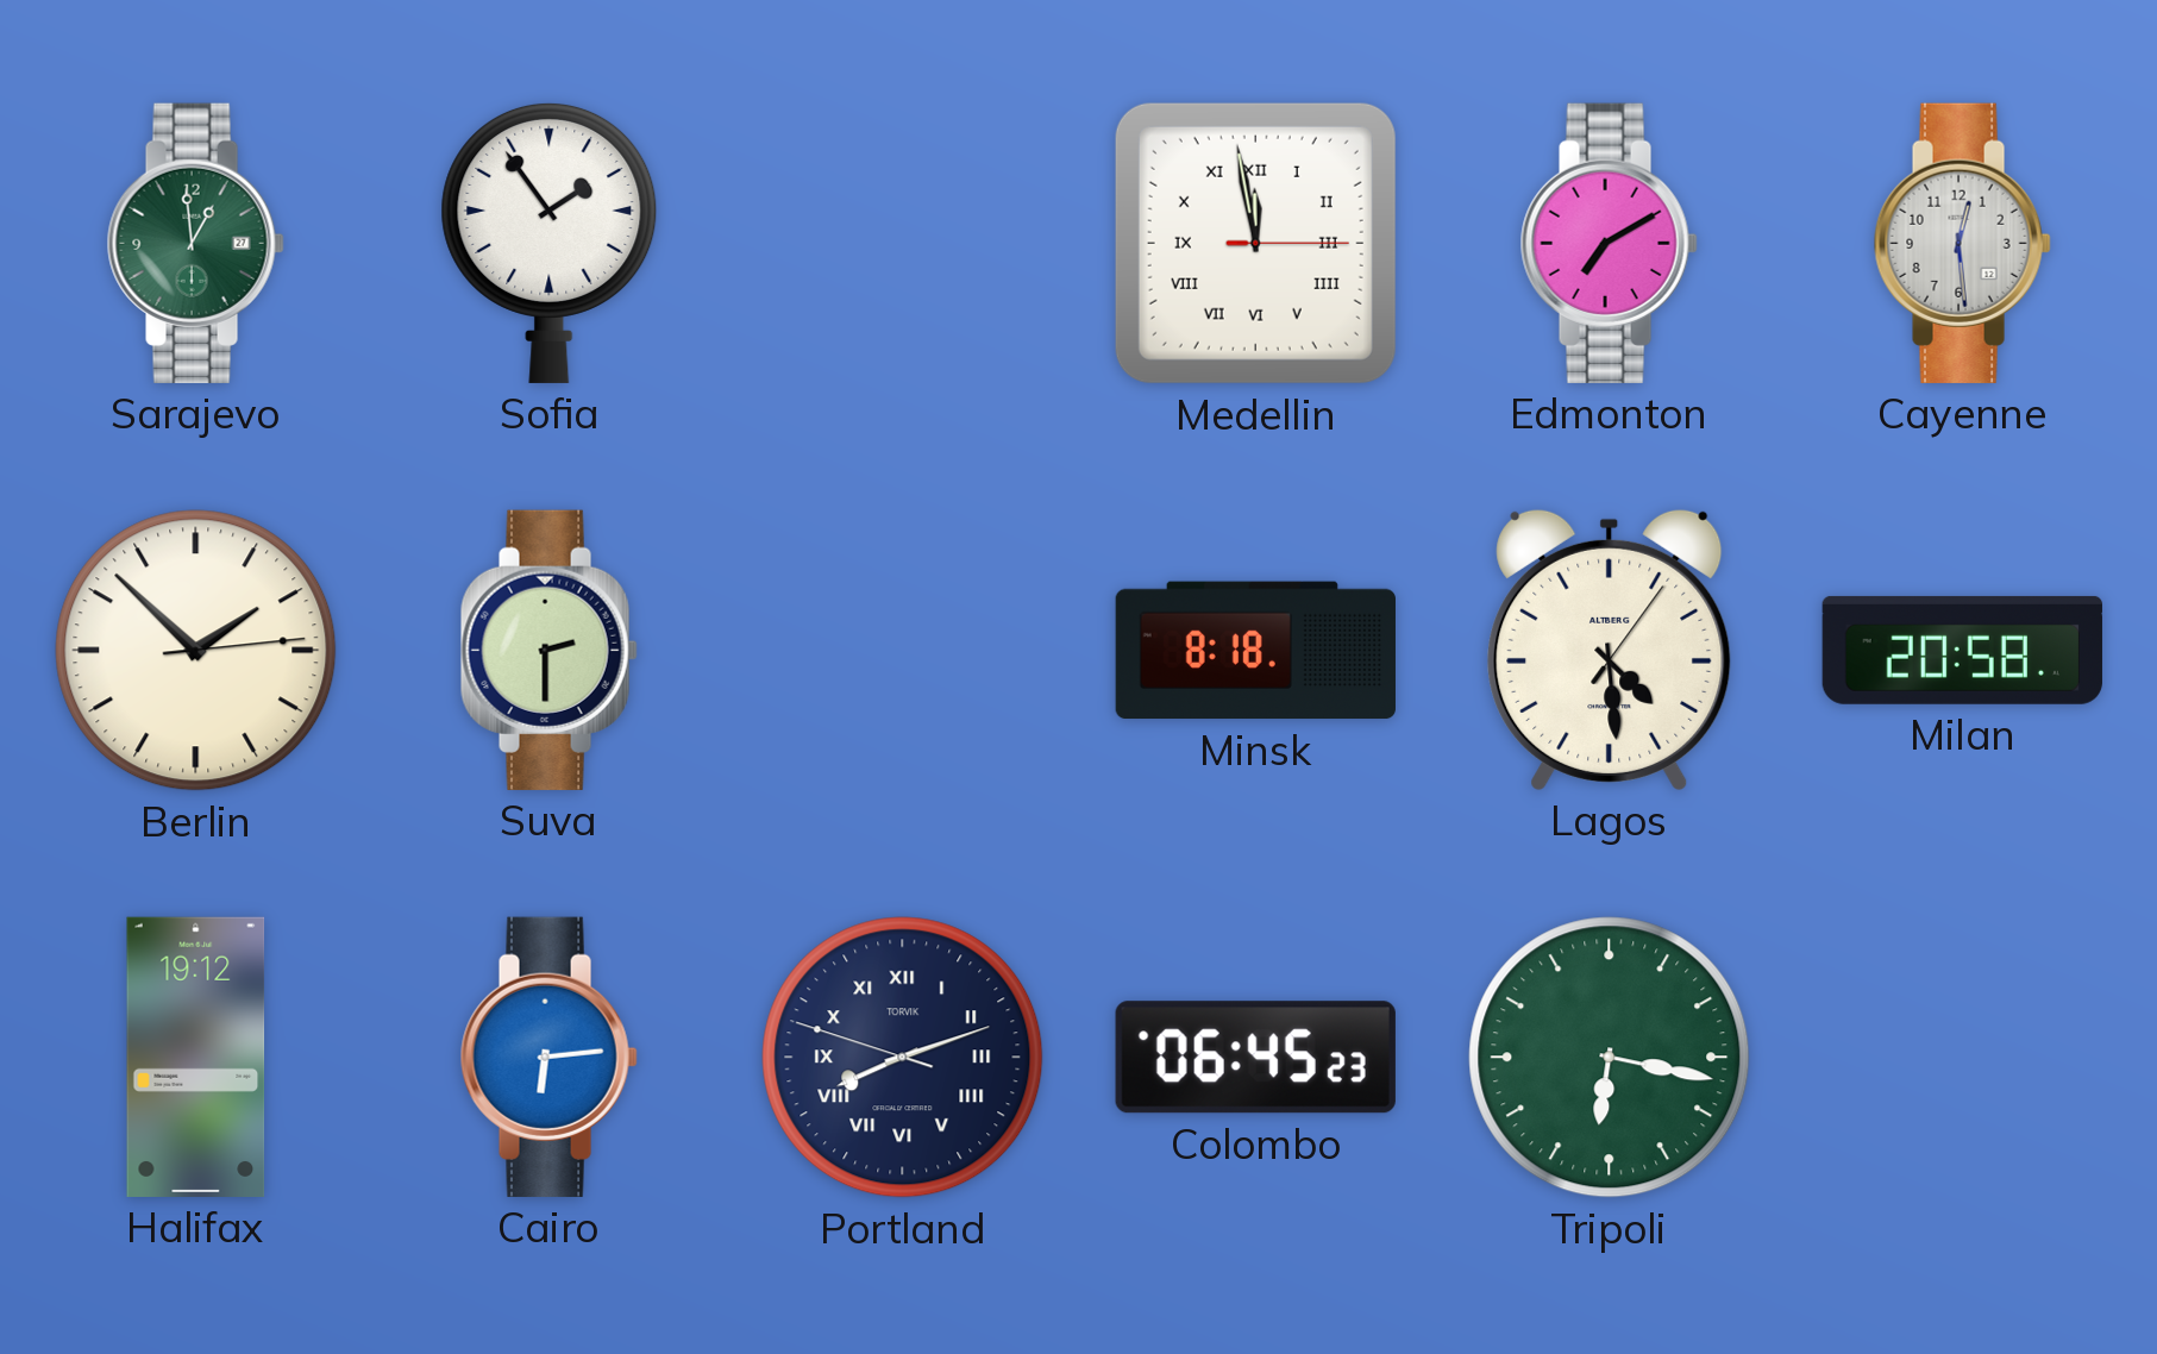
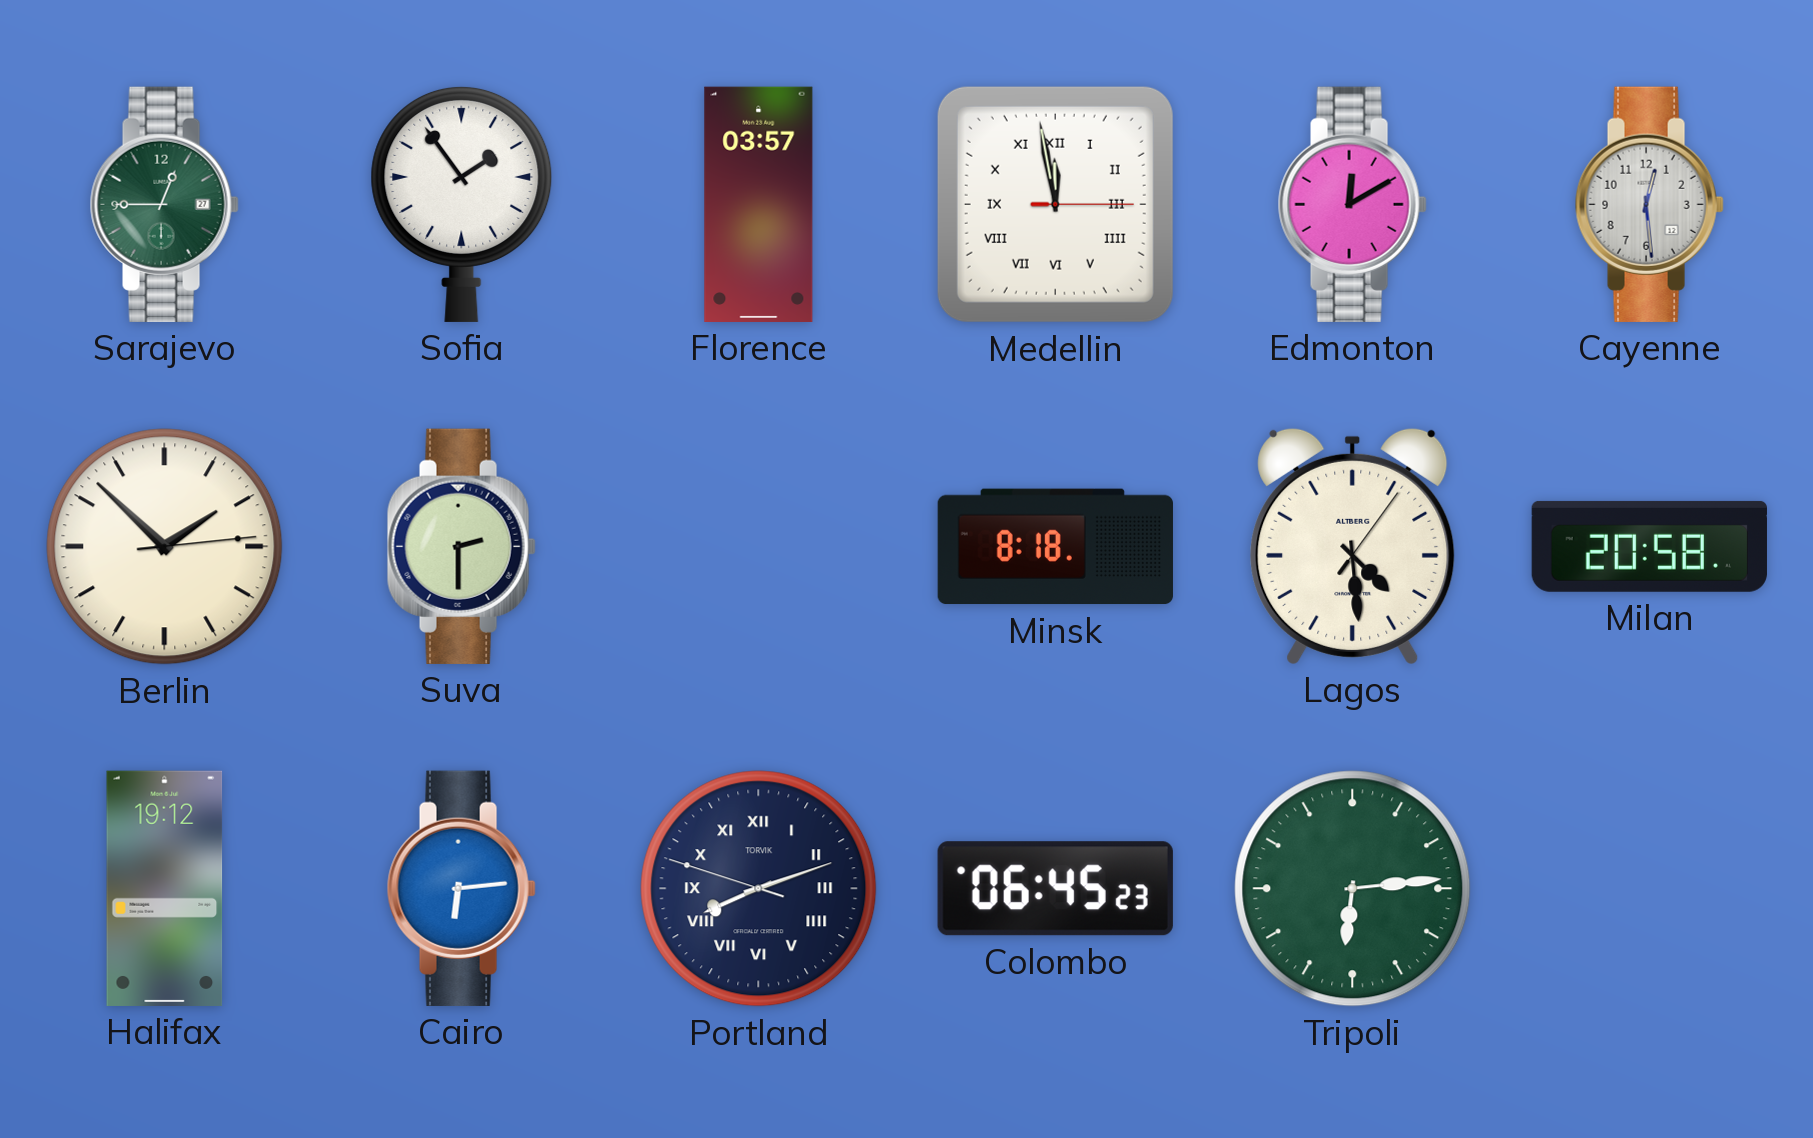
Sarajevo: 12:59 -> 12:45
Florence: none -> 03:57
Edmonton: 7:10 -> 12:10
Tripoli: 6:17 -> 6:14
